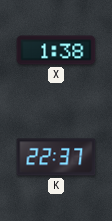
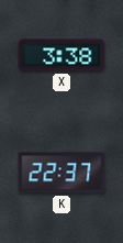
X: 1:38 -> 3:38
